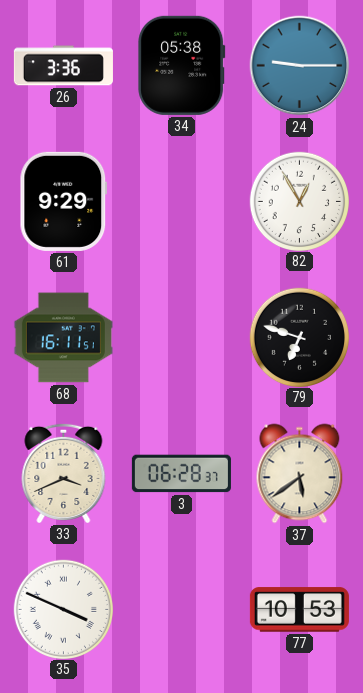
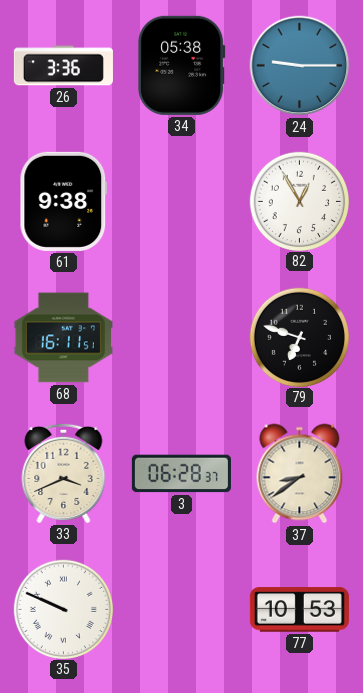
61: 9:29 -> 9:38
37: 5:39 -> 8:39
35: 3:49 -> 9:49
